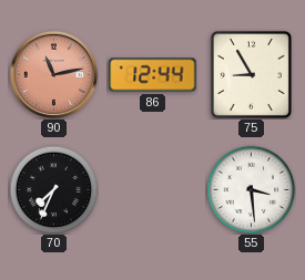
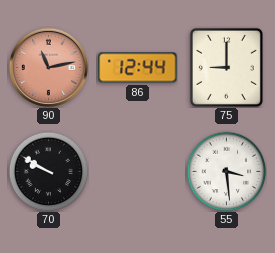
75: 8:55 -> 9:00
70: 7:34 -> 9:50
